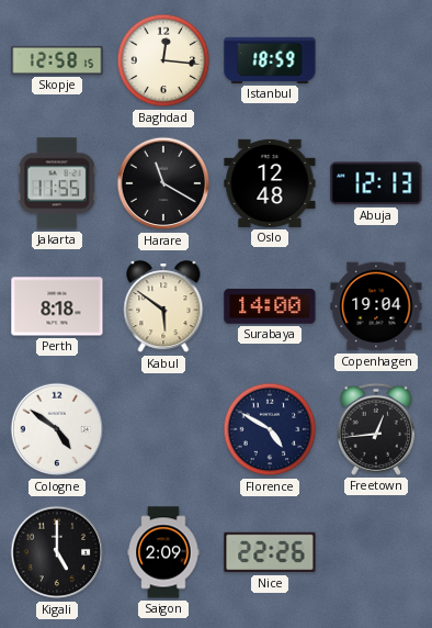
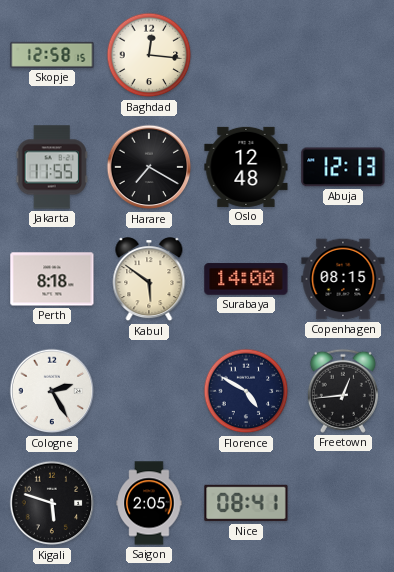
Istanbul: 18:59 -> none
Harare: 11:20 -> 7:20
Copenhagen: 19:04 -> 08:15
Cologne: 4:51 -> 2:25
Kigali: 5:00 -> 5:48
Saigon: 2:09 -> 2:05
Nice: 22:26 -> 08:41
